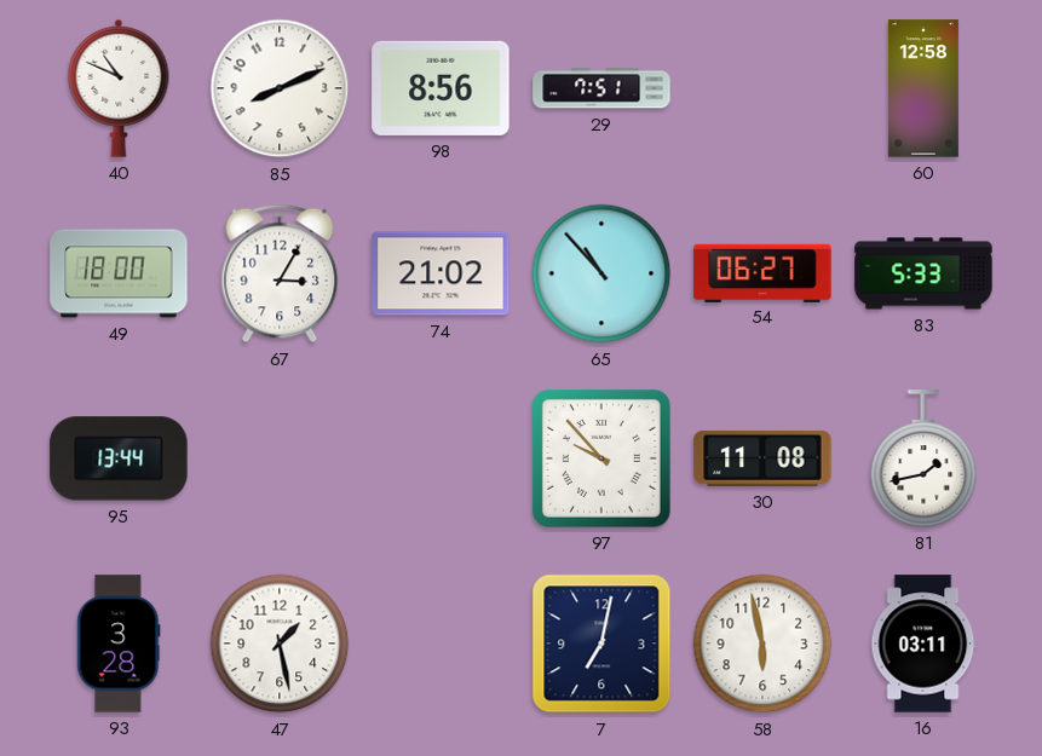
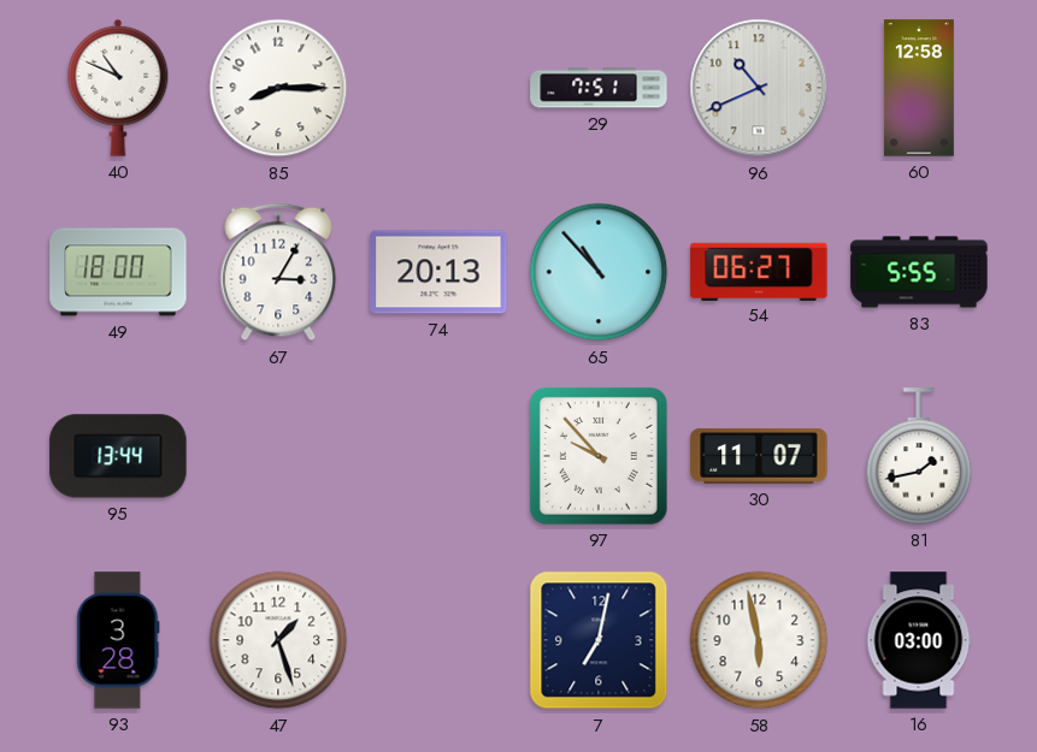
85: 8:11 -> 8:15
98: 8:56 -> none
96: none -> 10:41
74: 21:02 -> 20:13
83: 5:33 -> 5:55
30: 11:08 -> 11:07
47: 1:28 -> 1:27
16: 03:11 -> 03:00
